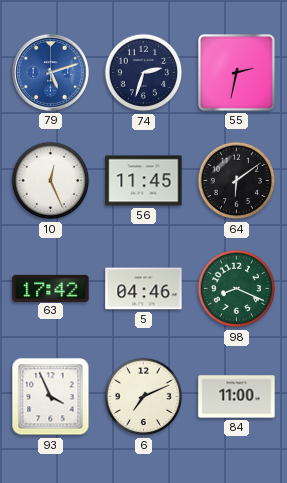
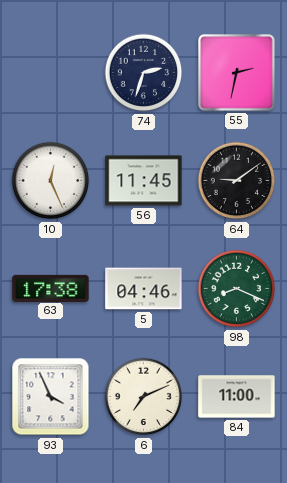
79: 5:12 -> none
64: 6:09 -> 9:09
63: 17:42 -> 17:38
